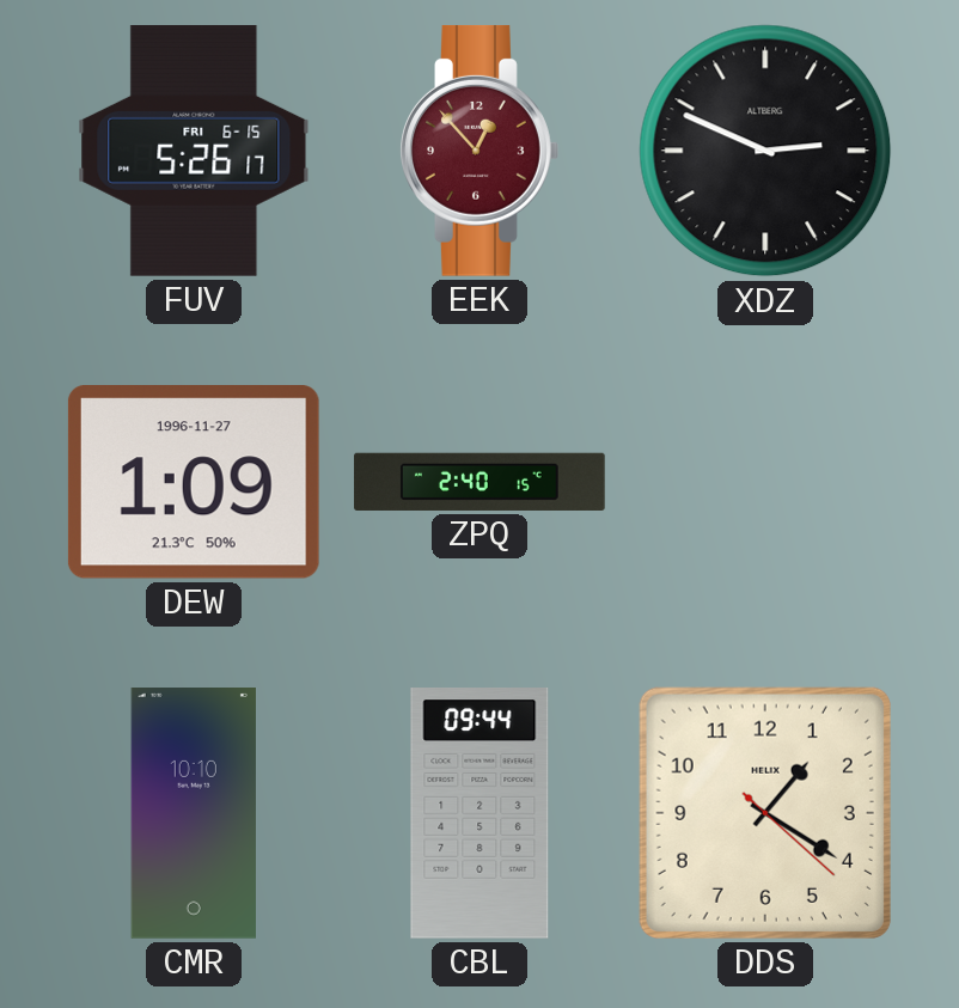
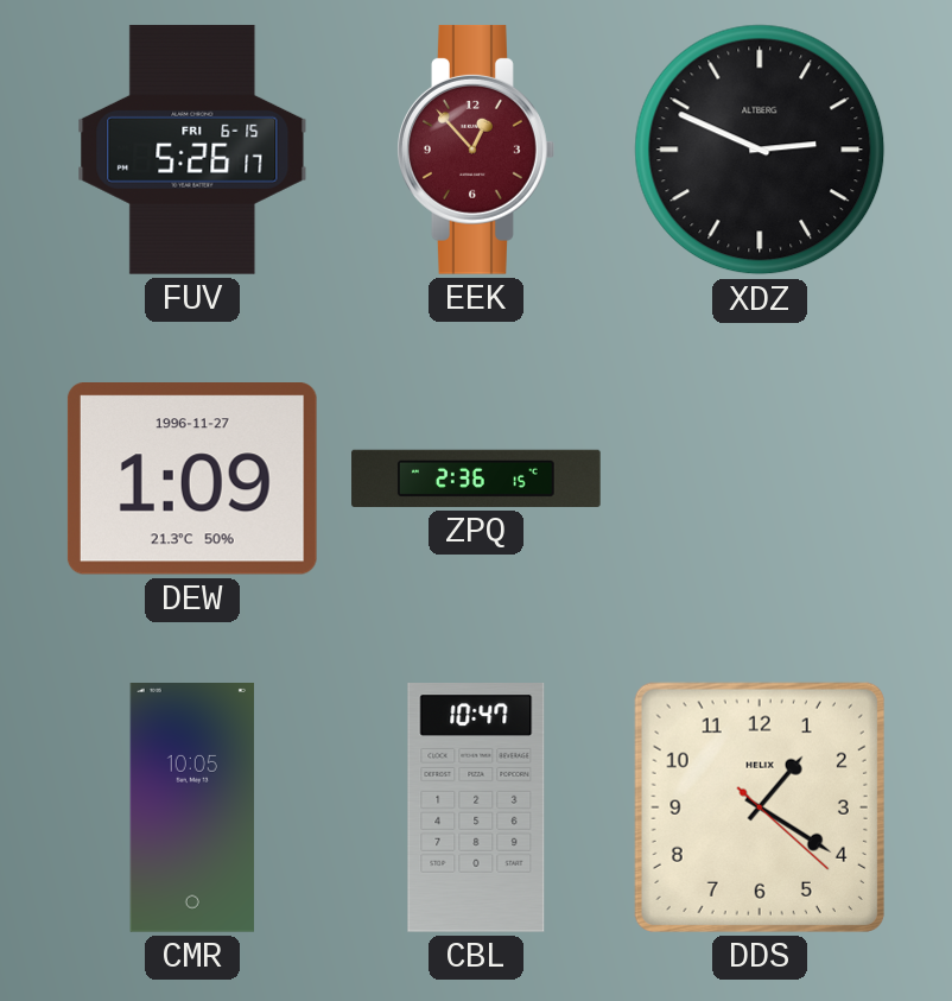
ZPQ: 2:40 -> 2:36
CMR: 10:10 -> 10:05
CBL: 09:44 -> 10:47
